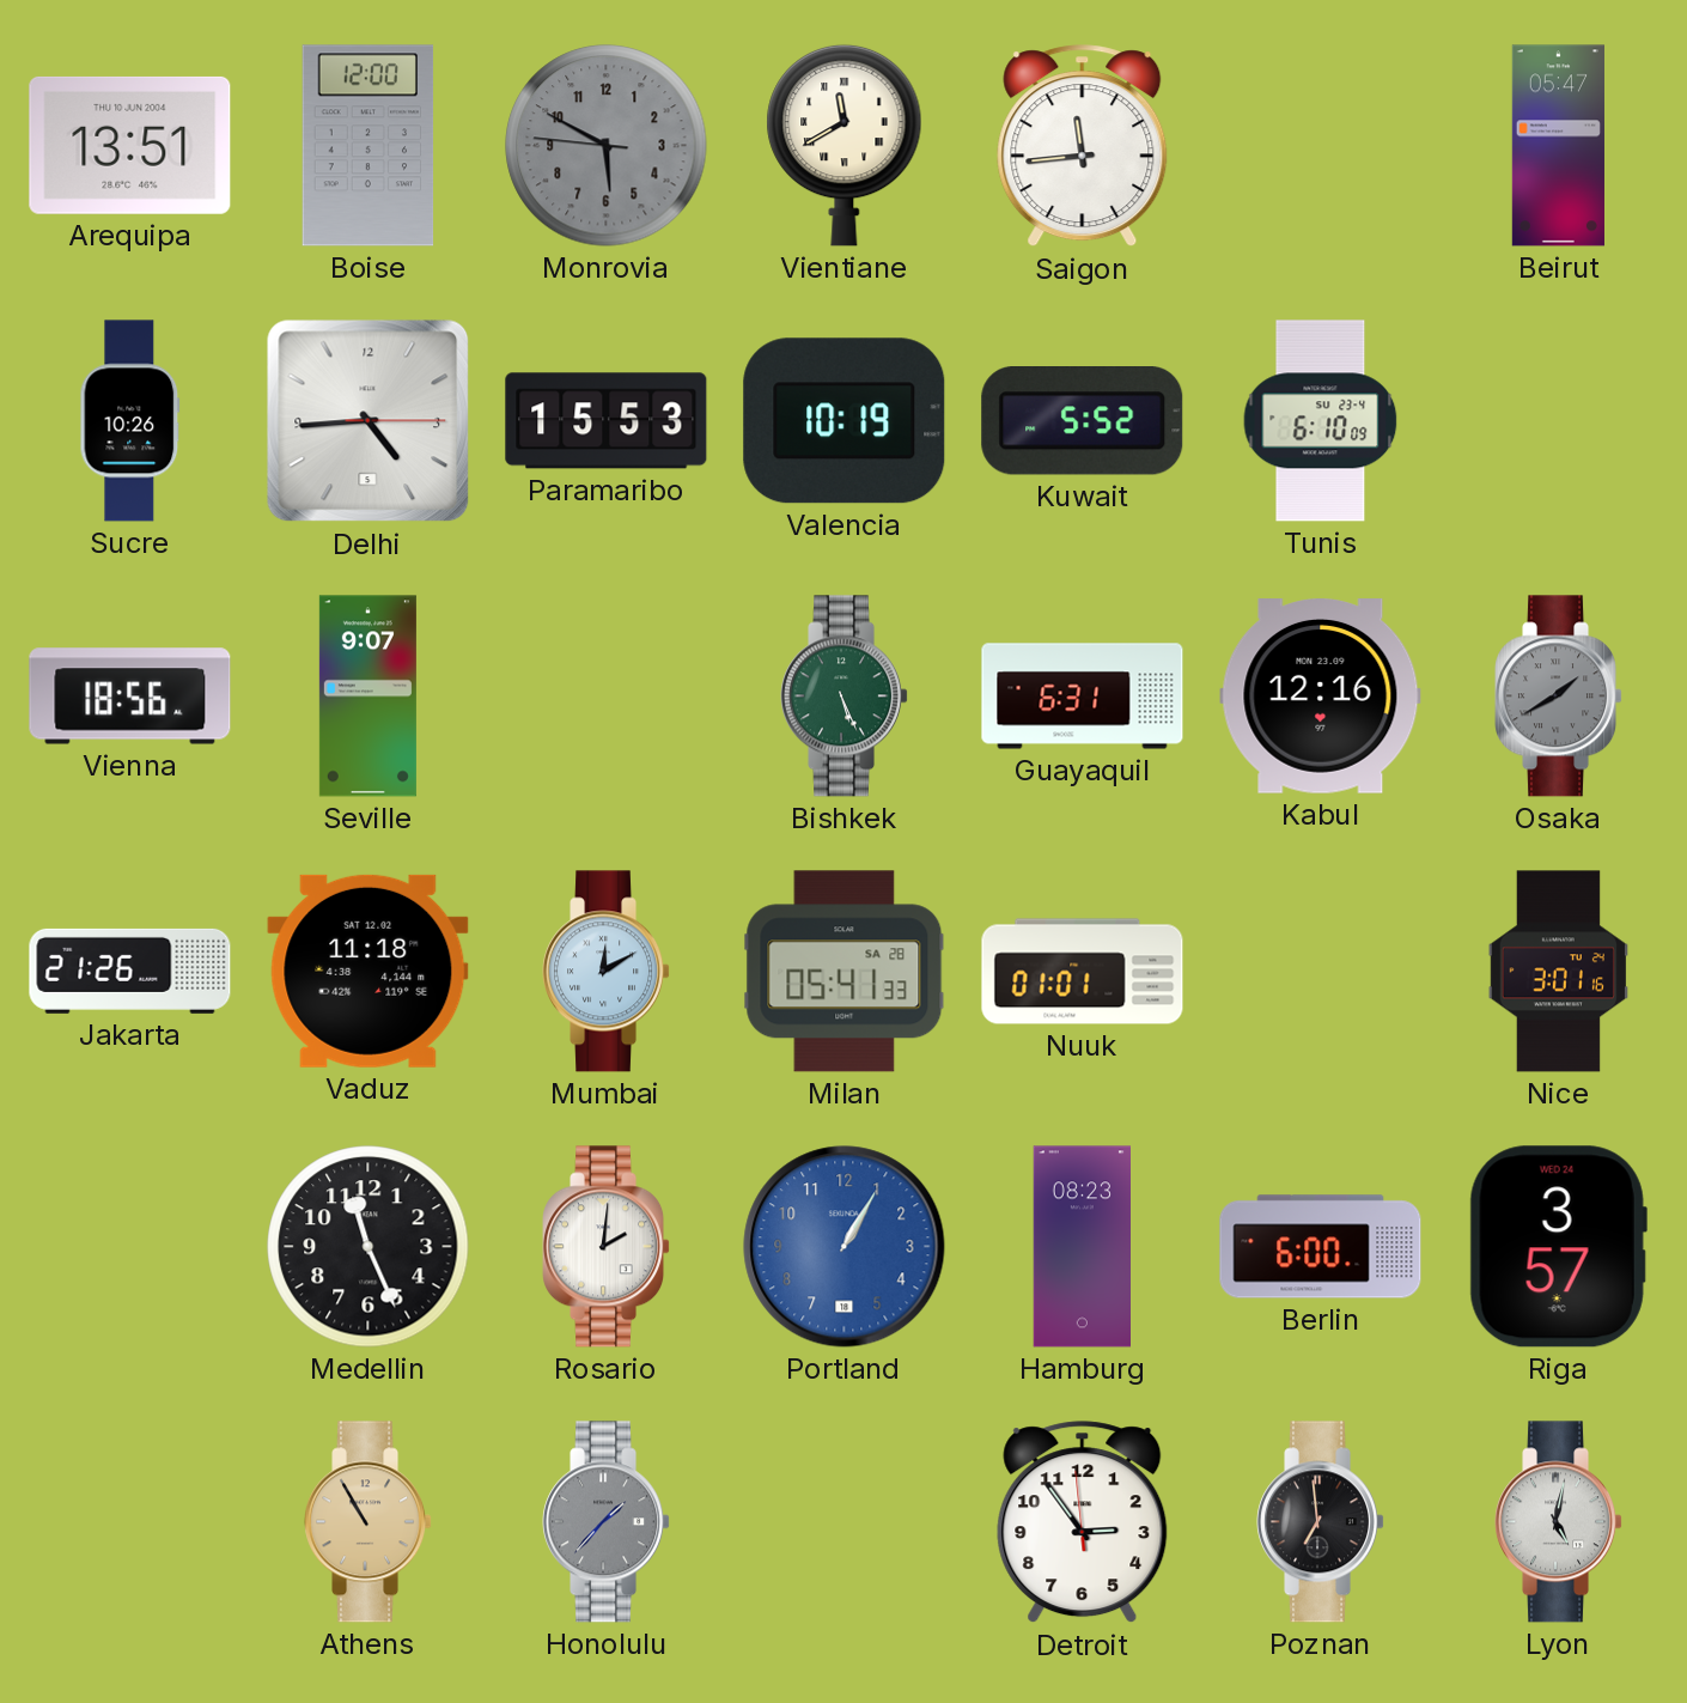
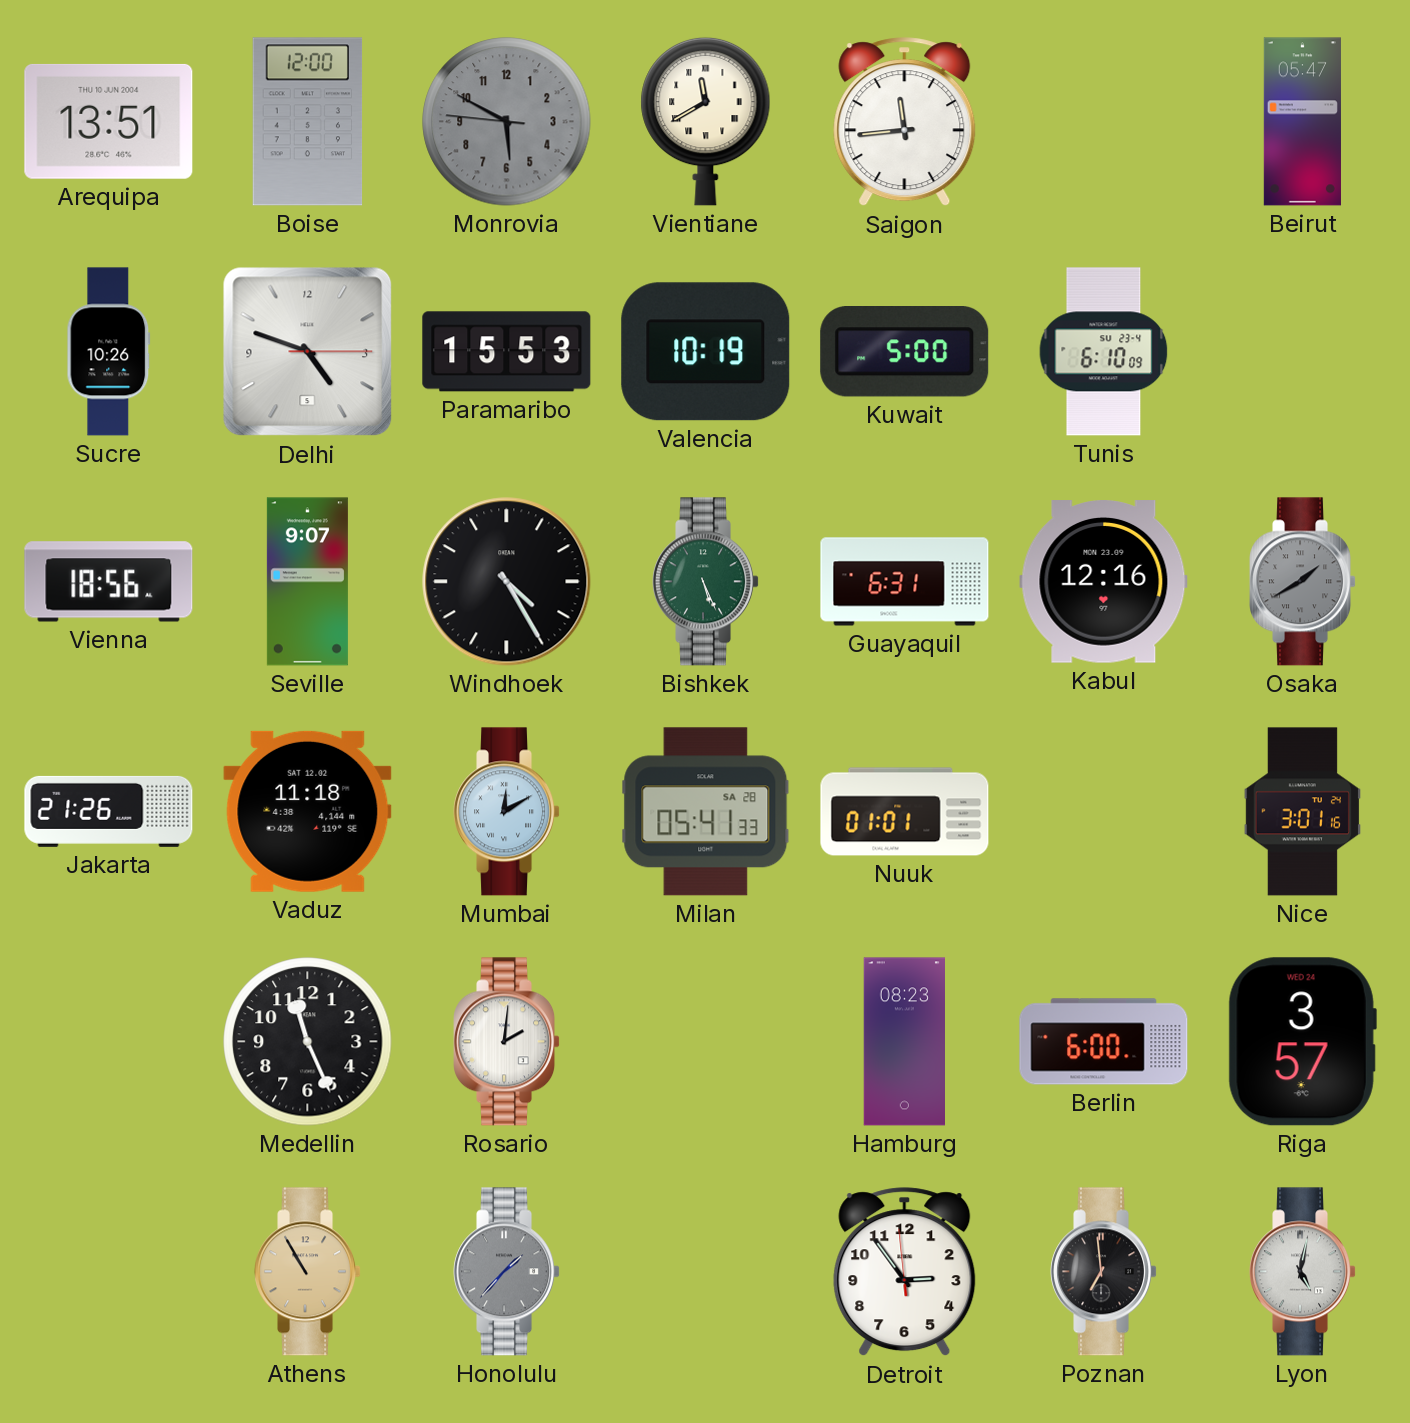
Delhi: 4:44 -> 4:48
Kuwait: 5:52 -> 5:00
Windhoek: none -> 4:25
Portland: 1:05 -> none
